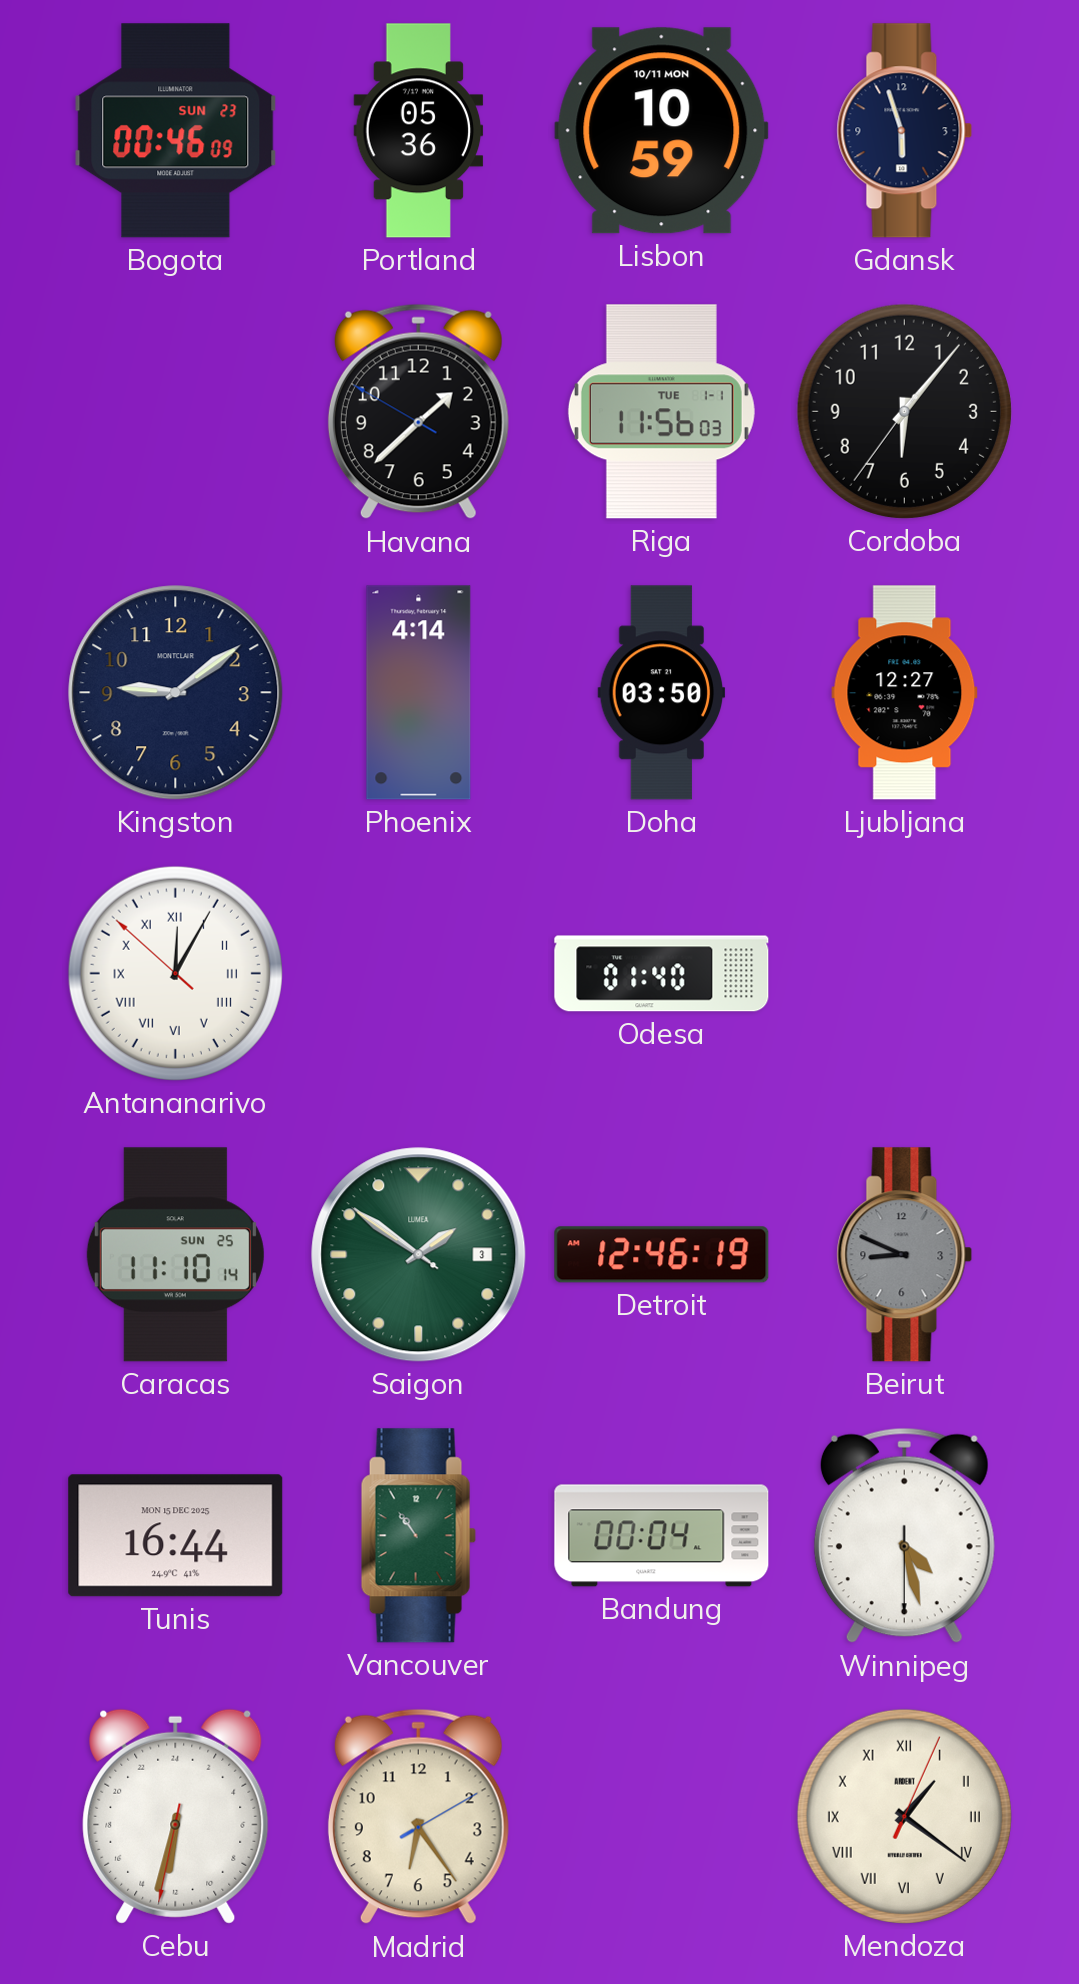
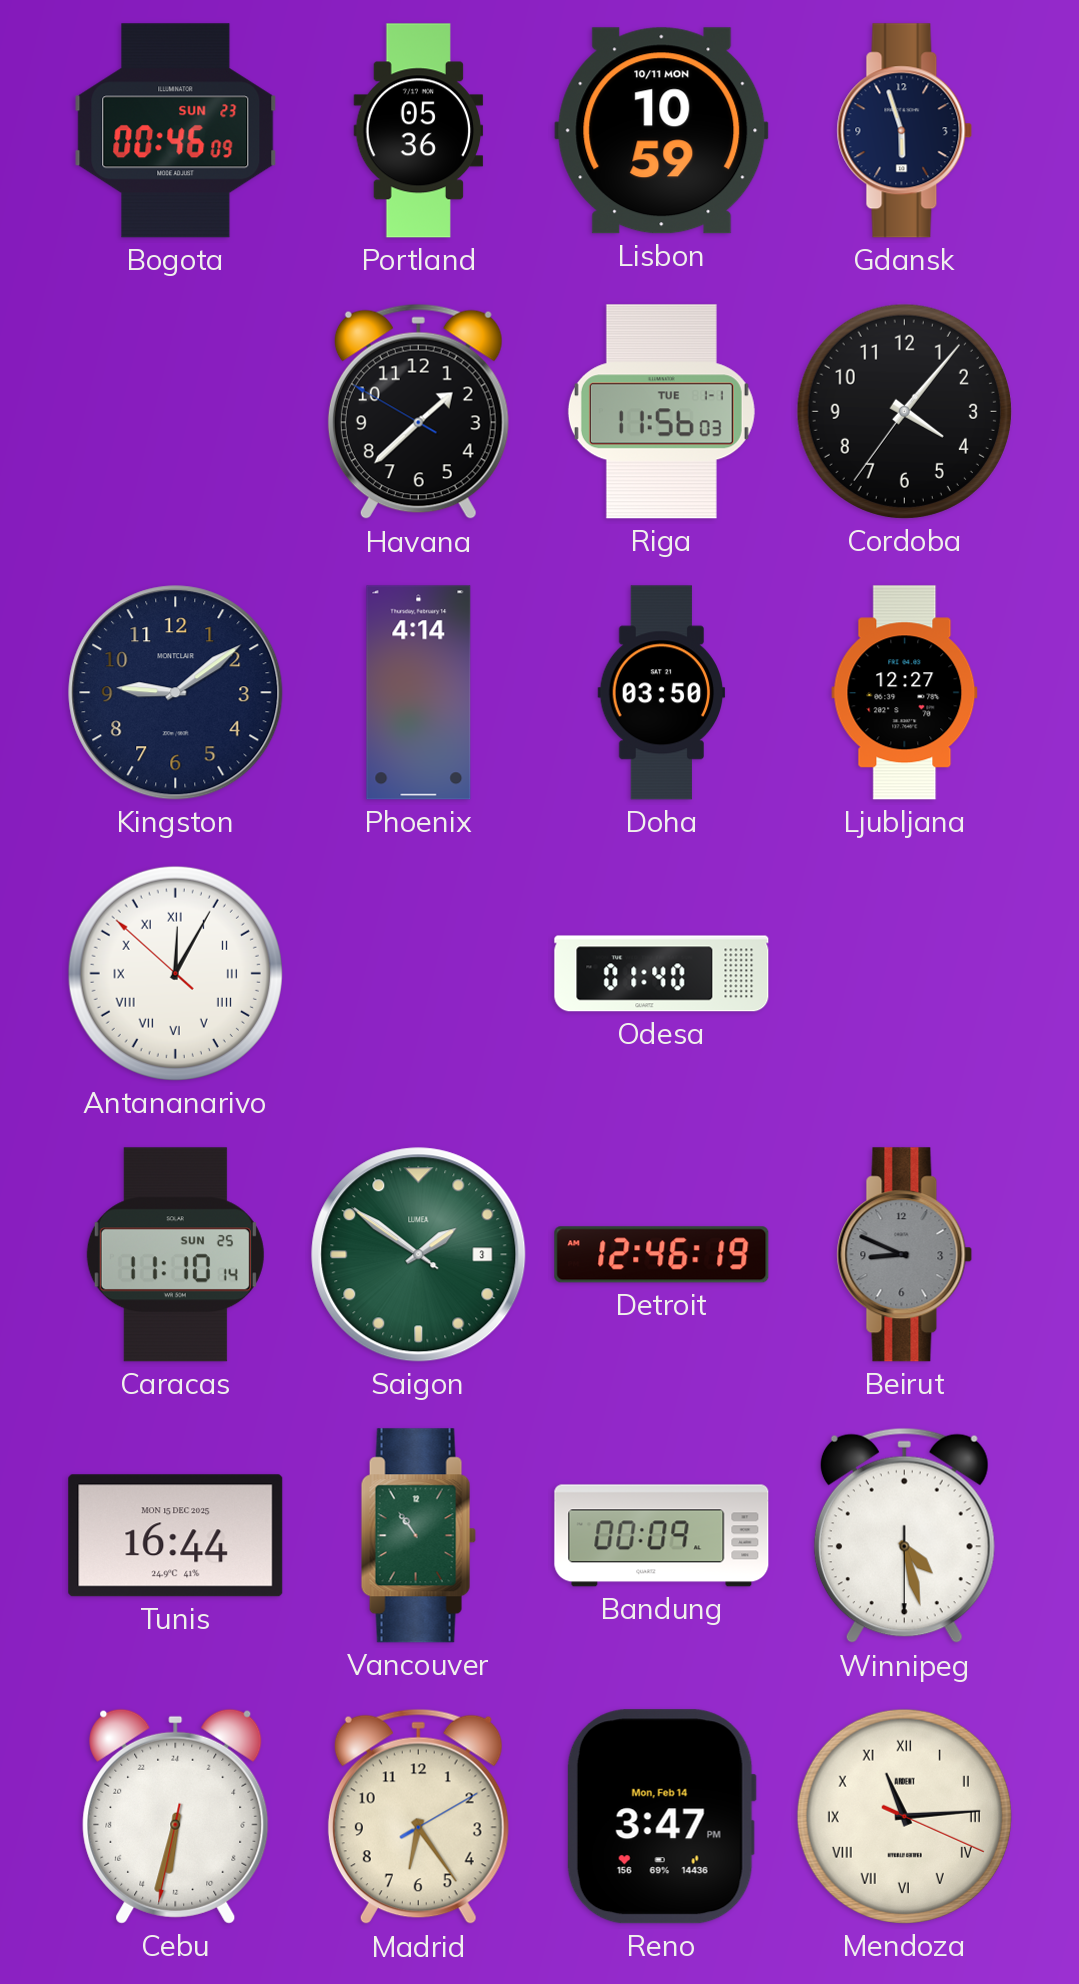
Cordoba: 6:06 -> 4:06
Bandung: 00:04 -> 00:09
Reno: none -> 3:47
Mendoza: 1:21 -> 11:14
